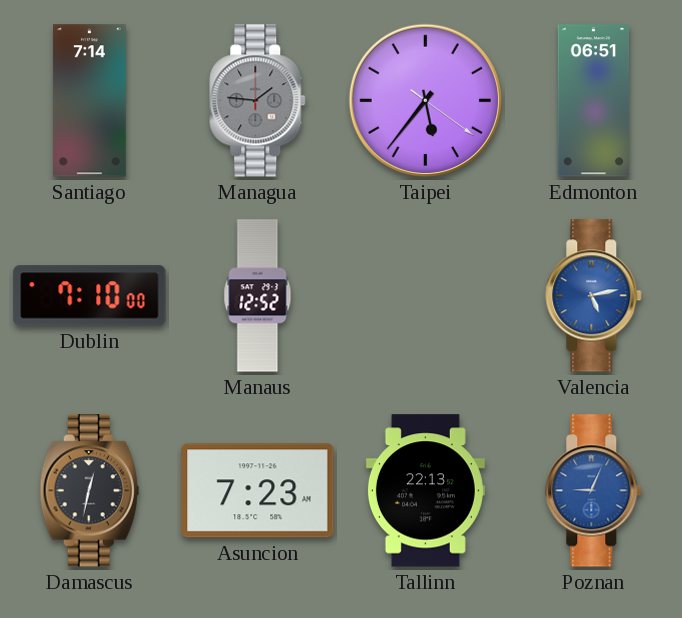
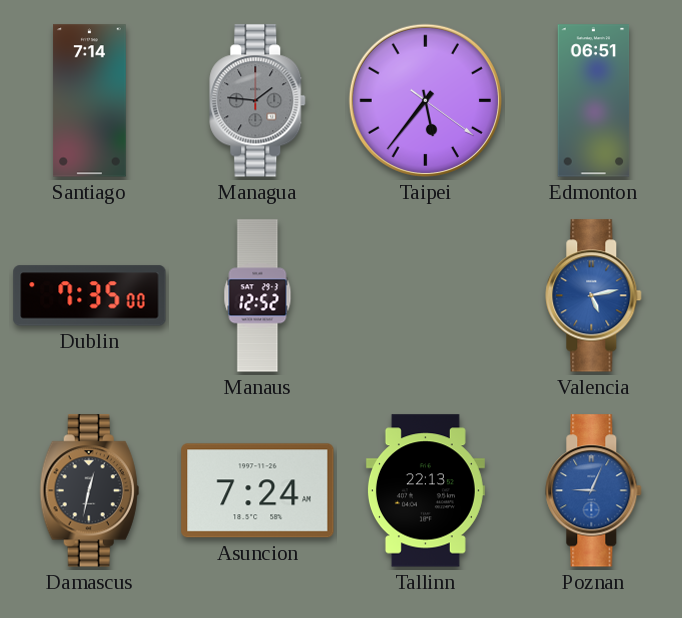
Dublin: 7:10 -> 7:35
Asuncion: 7:23 -> 7:24
